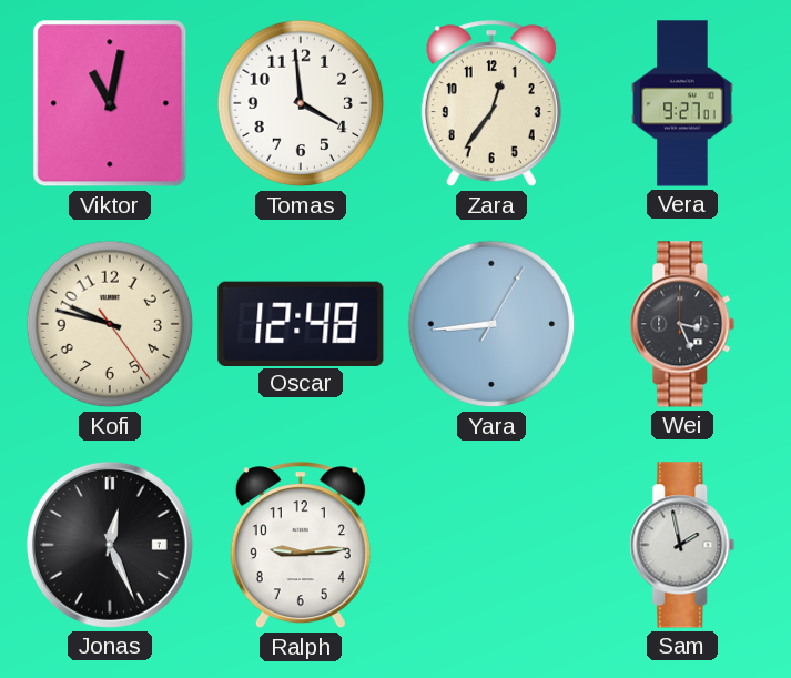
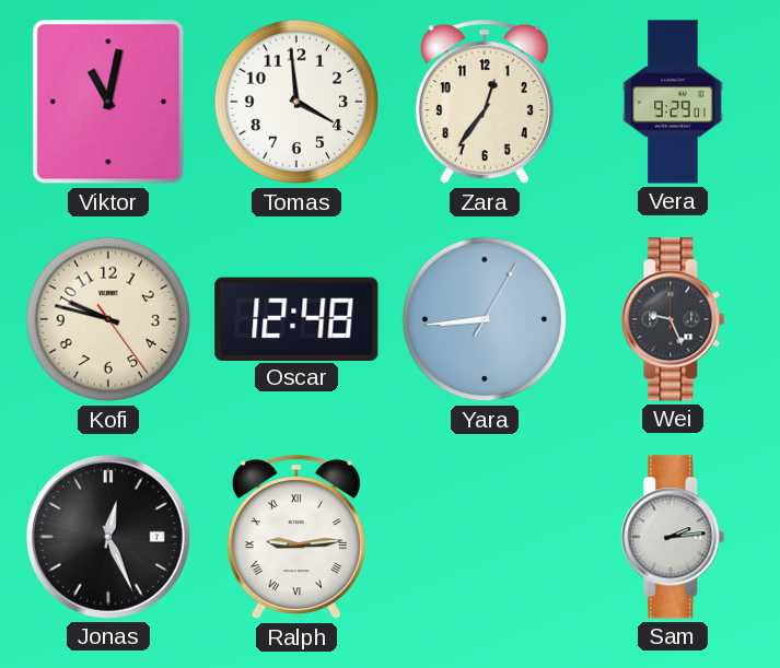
Vera: 9:27 -> 9:29
Wei: 3:26 -> 9:26
Ralph numerals: Arabic -> Roman
Sam: 1:58 -> 2:14
